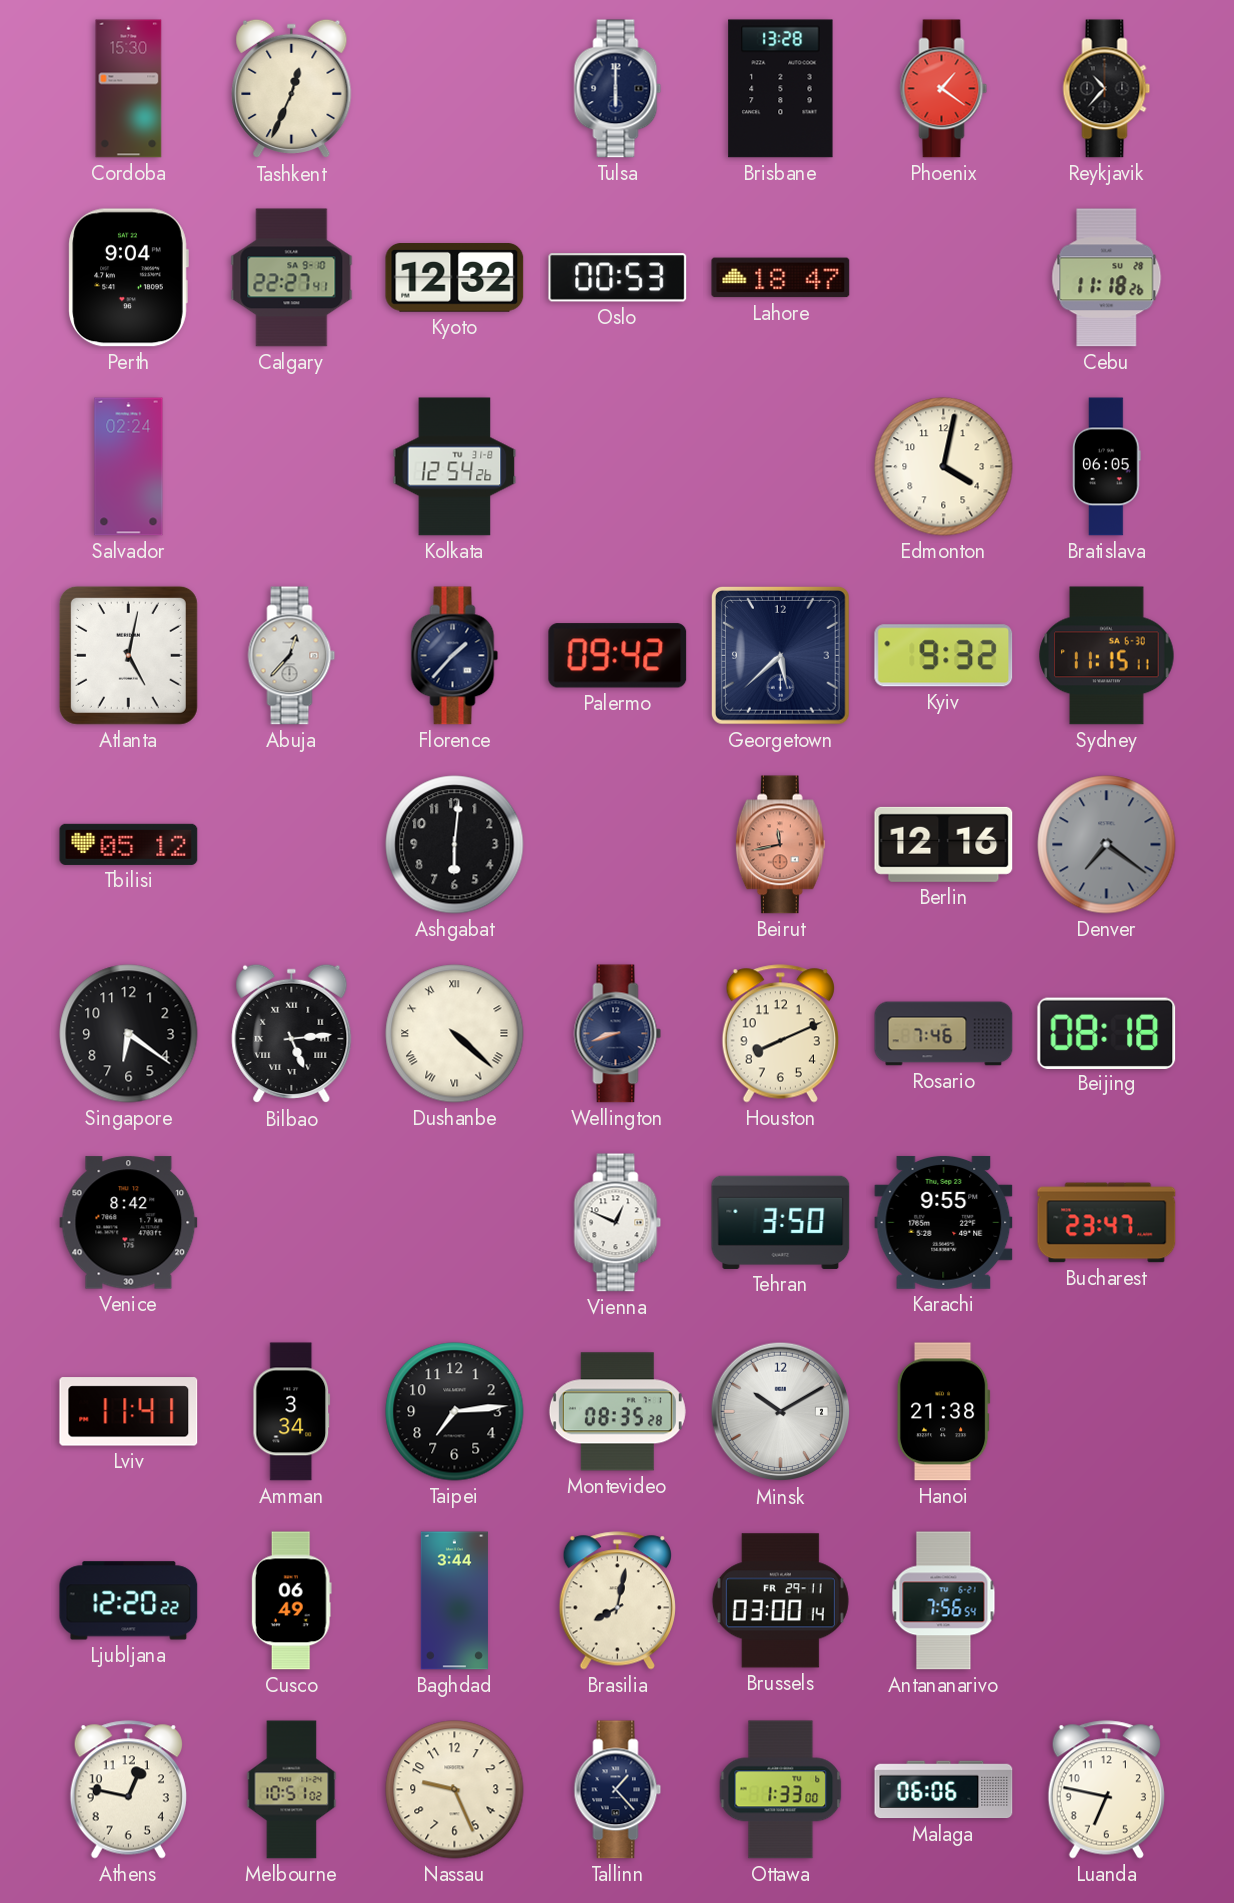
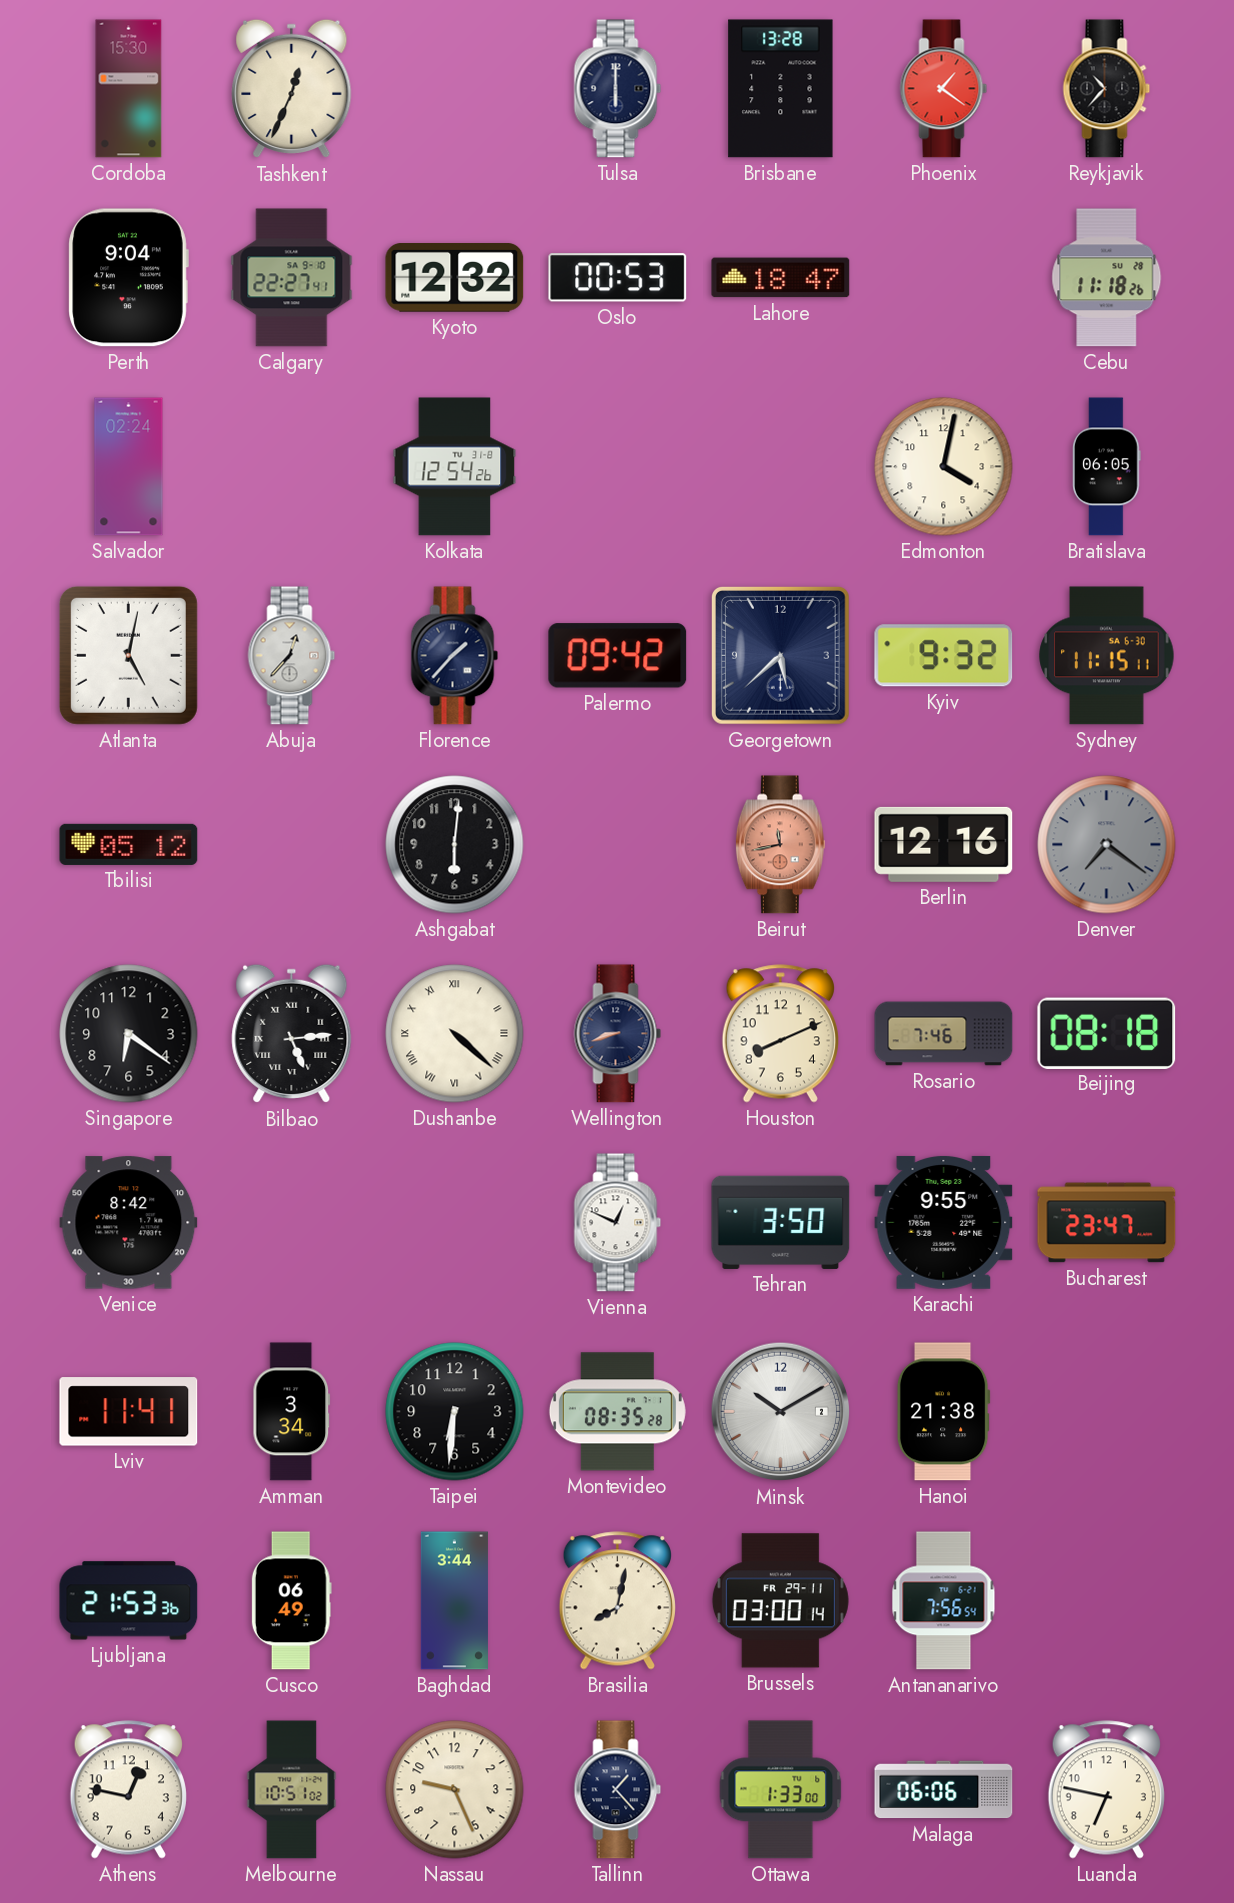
Taipei: 7:14 -> 6:31
Ljubljana: 12:20 -> 21:53
